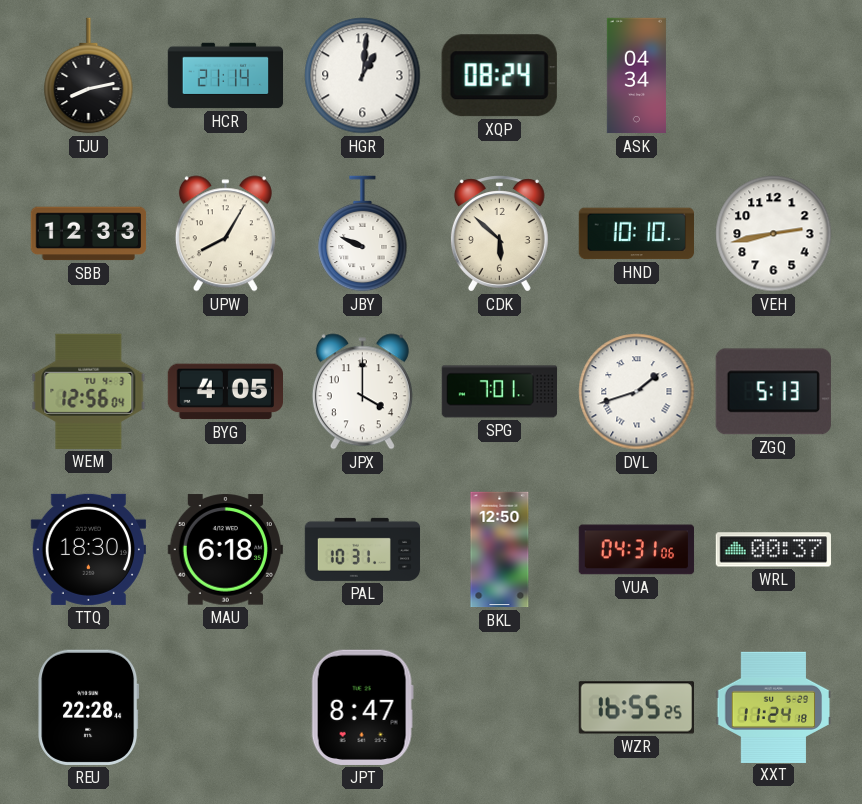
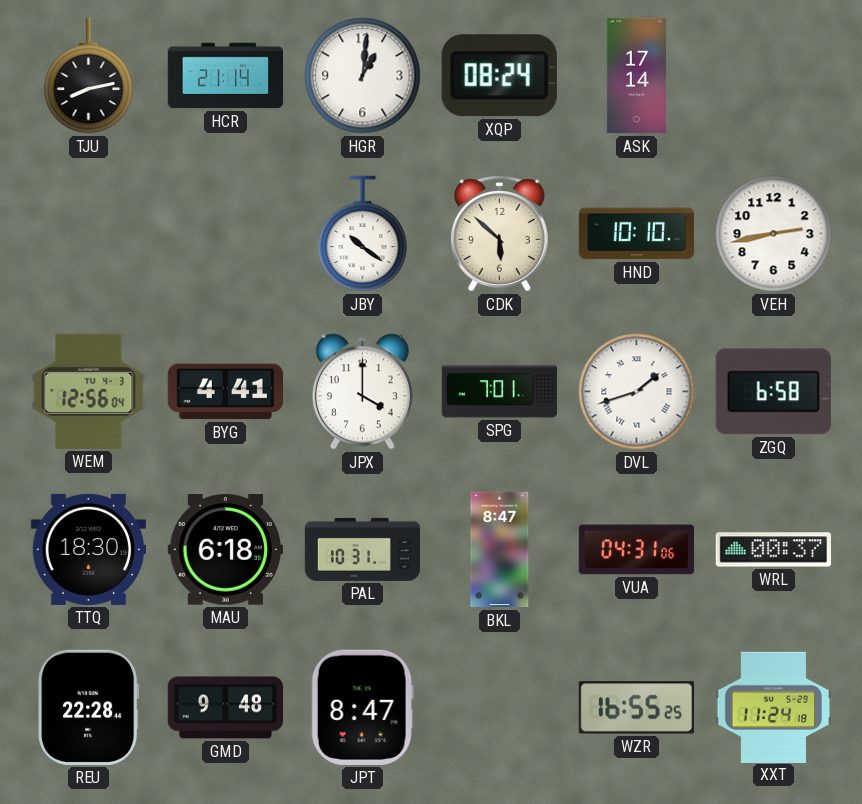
ASK: 04:34 -> 17:14
SBB: 12:33 -> none
UPW: 8:05 -> none
JBY: 9:49 -> 10:21
BYG: 4:05 -> 4:41
ZGQ: 5:13 -> 6:58
BKL: 12:50 -> 8:47
GMD: none -> 9:48
